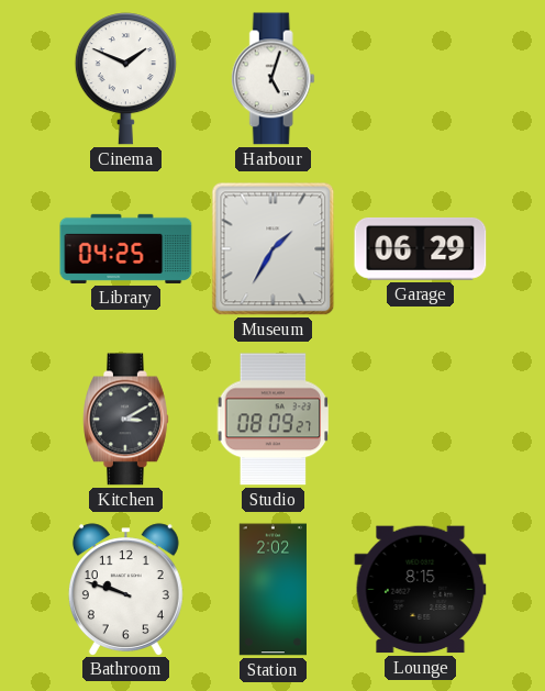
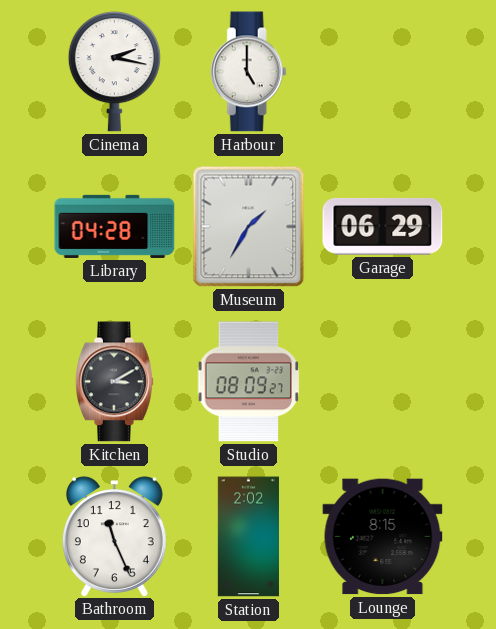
Cinema: 1:49 -> 2:17
Harbour: 5:03 -> 5:00
Library: 04:25 -> 04:28
Bathroom: 9:48 -> 11:26
